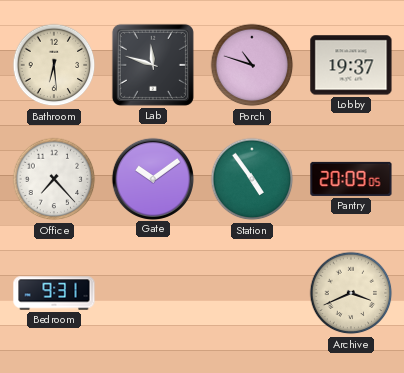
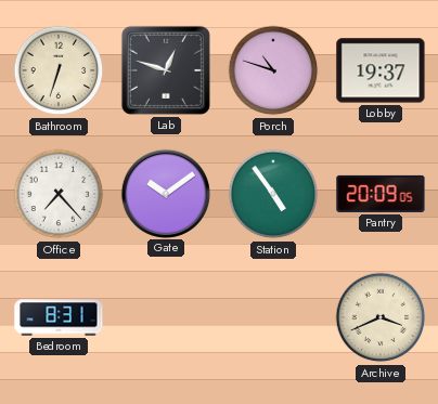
Bathroom: 6:29 -> 6:33
Lab: 11:48 -> 12:48
Bedroom: 9:31 -> 8:31
